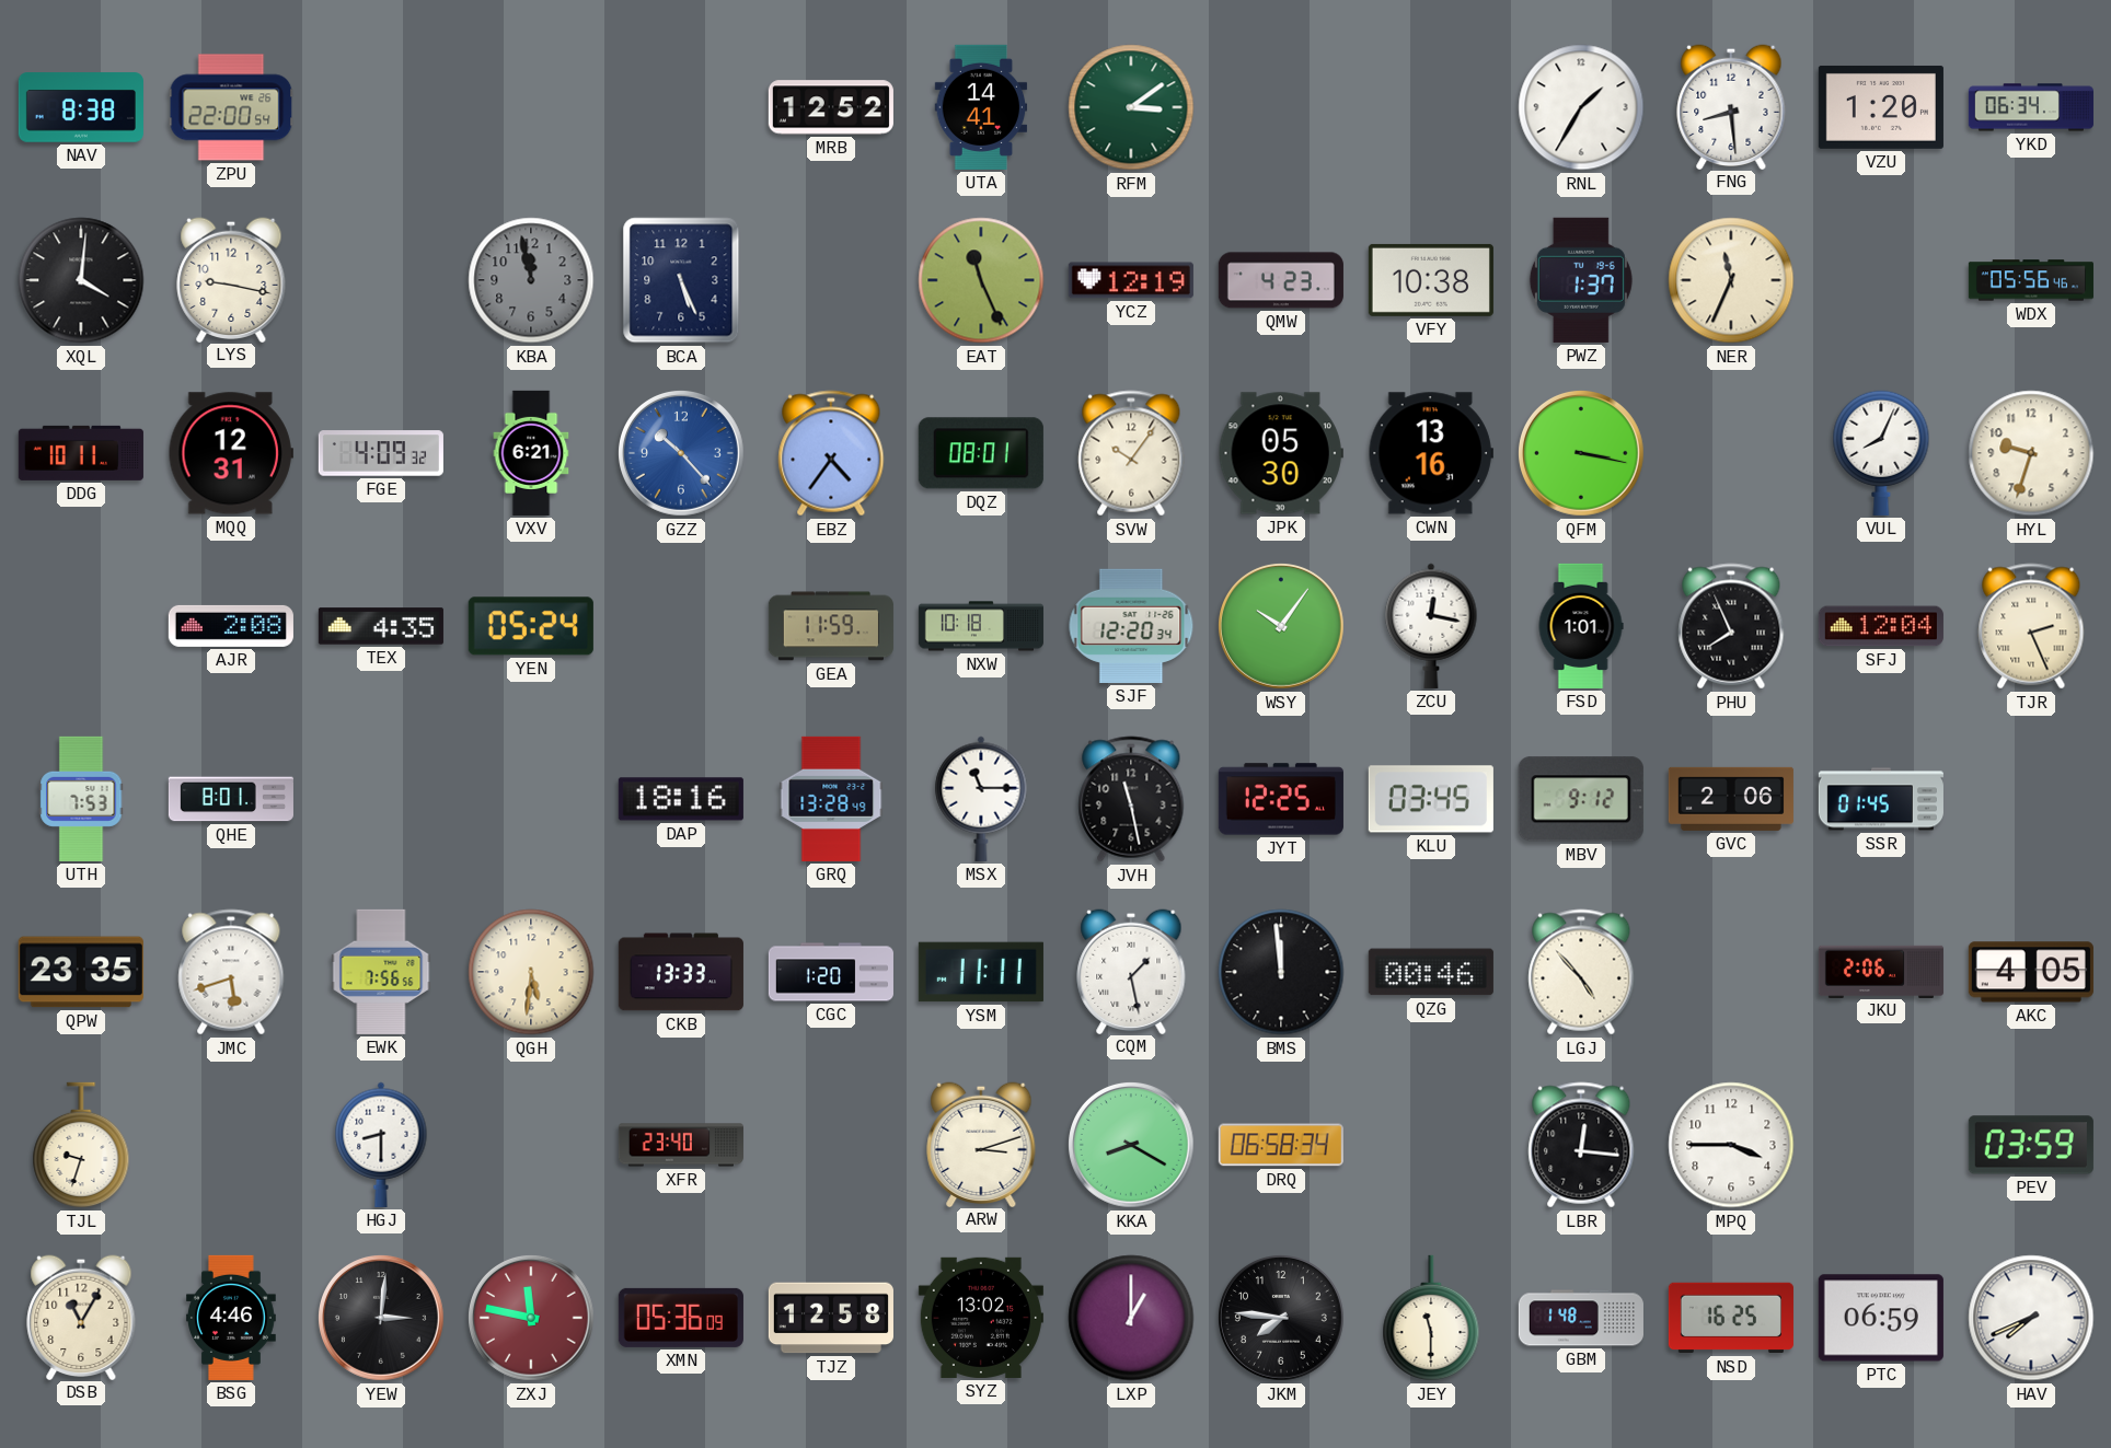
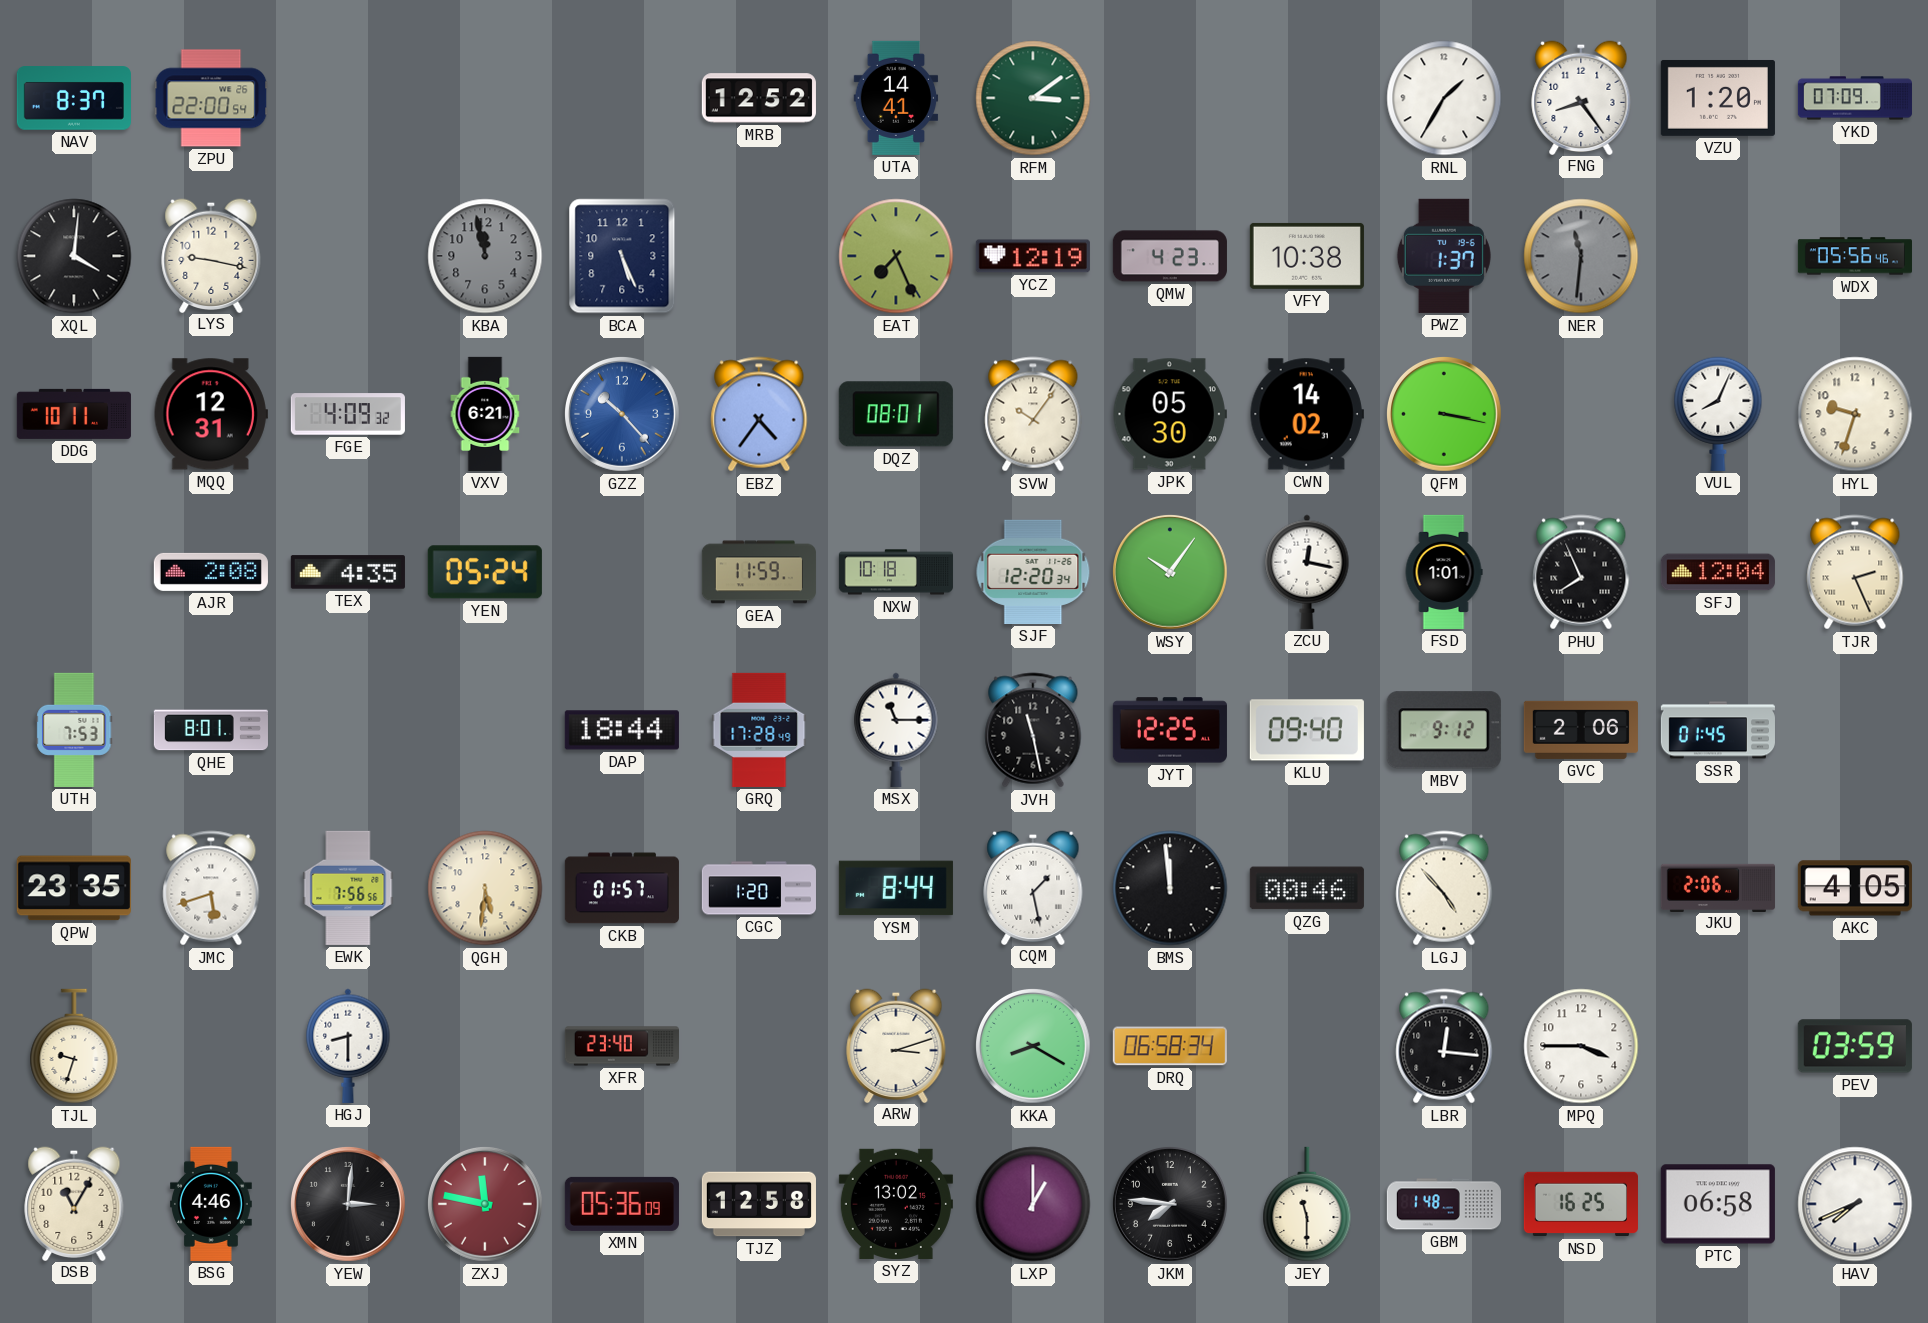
NAV: 8:38 -> 8:37
FNG: 8:29 -> 8:24
YKD: 06:34 -> 07:09
EAT: 11:26 -> 7:26
NER: 11:34 -> 11:31
NER dial: cream -> grey
CWN: 13:16 -> 14:02
DAP: 18:16 -> 18:44
GRQ: 13:28 -> 17:28
KLU: 03:45 -> 09:40
CKB: 13:33 -> 01:57
YSM: 11:11 -> 8:44
PTC: 06:59 -> 06:58
